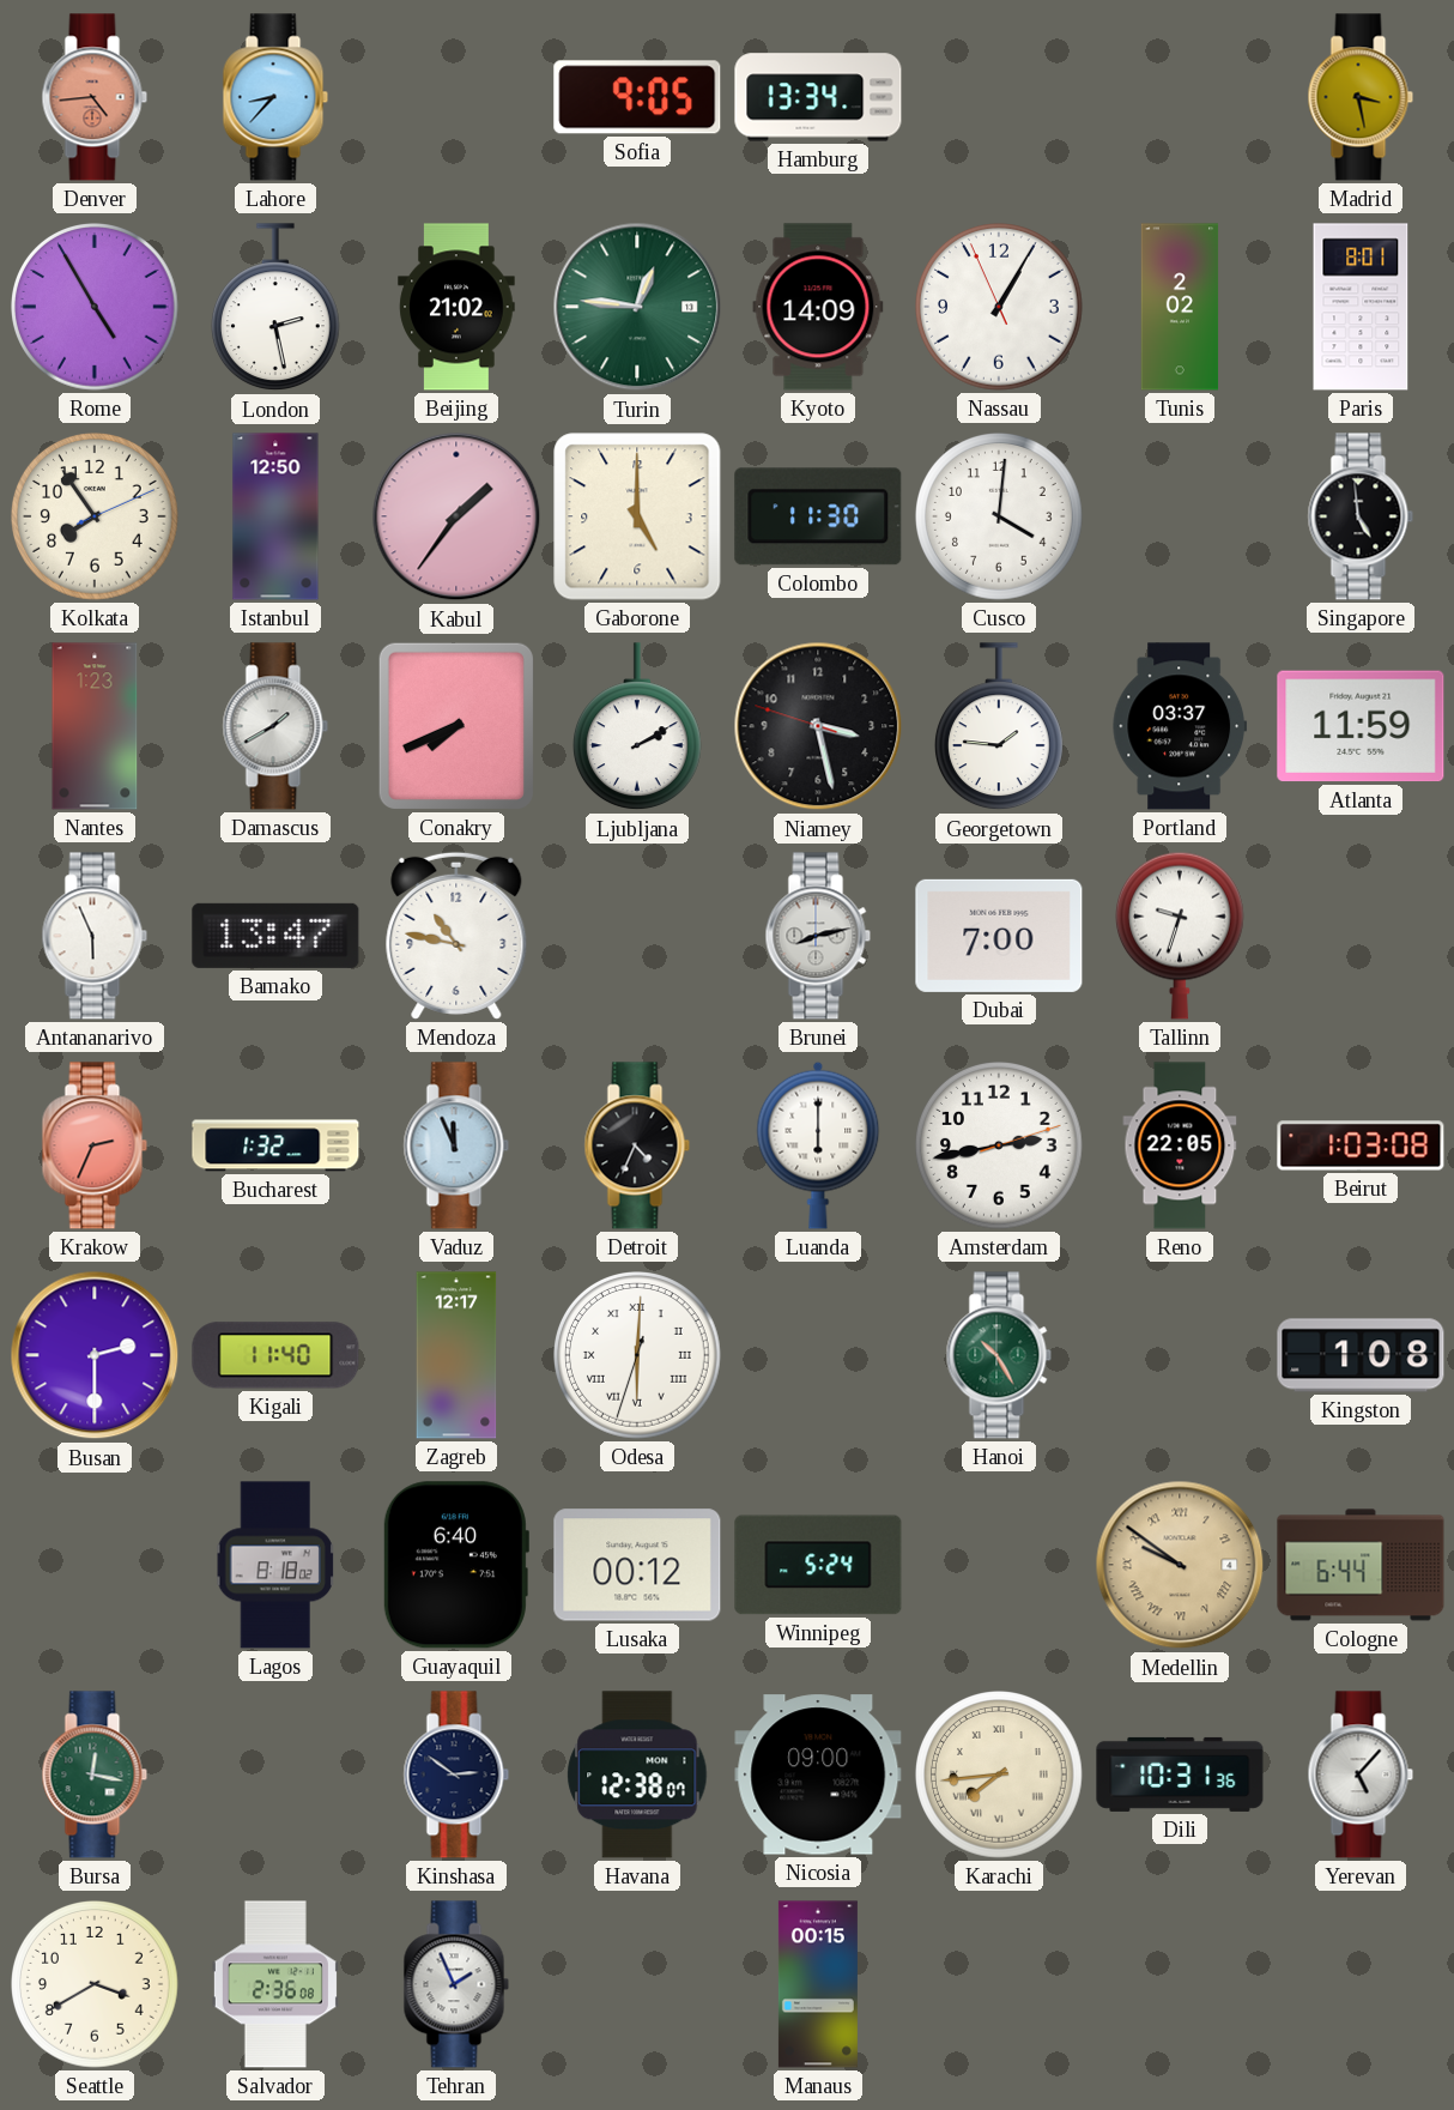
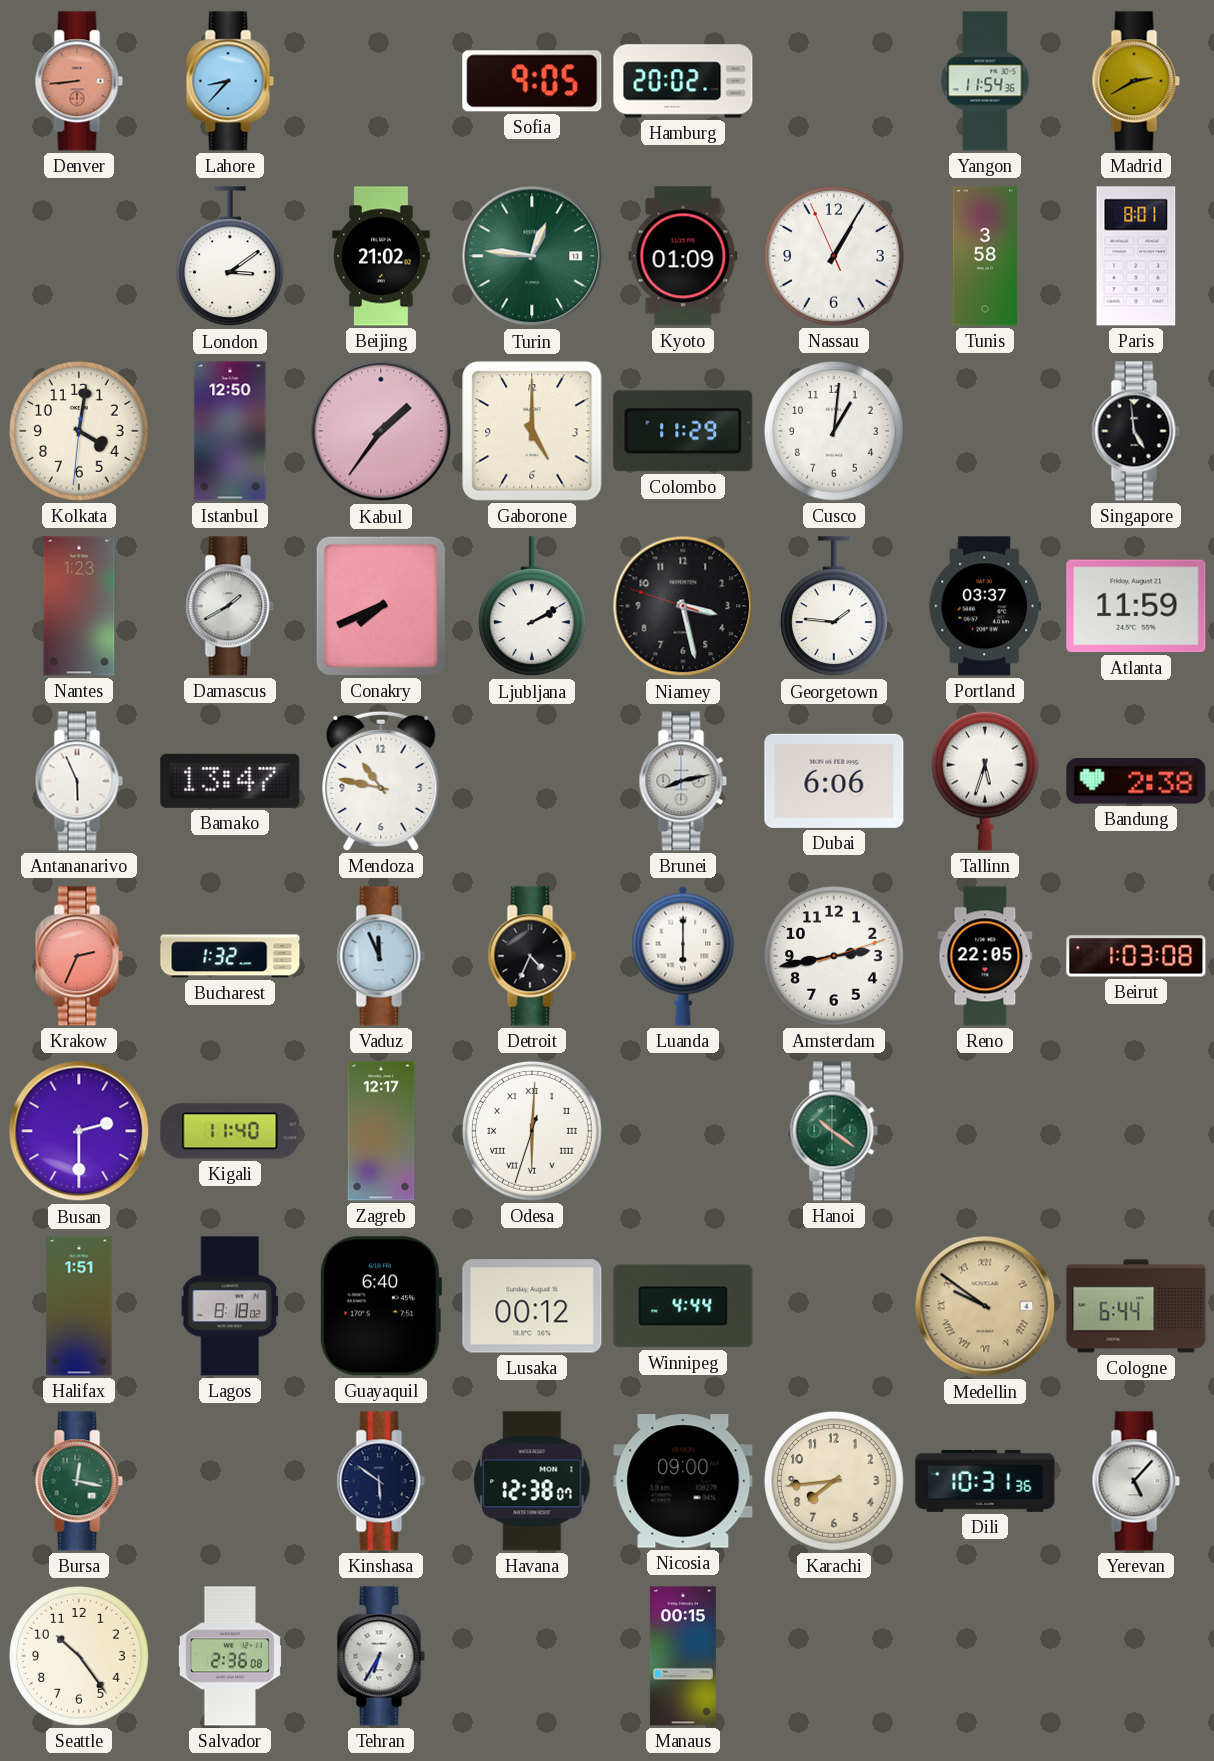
Denver: 4:44 -> 8:44
Hamburg: 13:34 -> 20:02
Yangon: none -> 11:54
Madrid: 3:28 -> 2:40
Rome: 4:55 -> none
London: 2:28 -> 3:09
Kyoto: 14:09 -> 01:09
Tunis: 2:02 -> 3:58
Kolkata: 7:54 -> 4:01
Colombo: 11:30 -> 11:29
Cusco: 4:01 -> 1:01
Dubai: 7:00 -> 6:06
Tallinn: 9:33 -> 5:33
Bandung: none -> 2:38
Hanoi: 10:25 -> 10:21
Kingston: 1:08 -> none
Halifax: none -> 1:51
Winnipeg: 5:24 -> 4:44
Kinshasa: 2:51 -> 5:51
Karachi numerals: Roman -> Arabic
Seattle: 3:40 -> 10:24
Tehran: 1:56 -> 6:35
